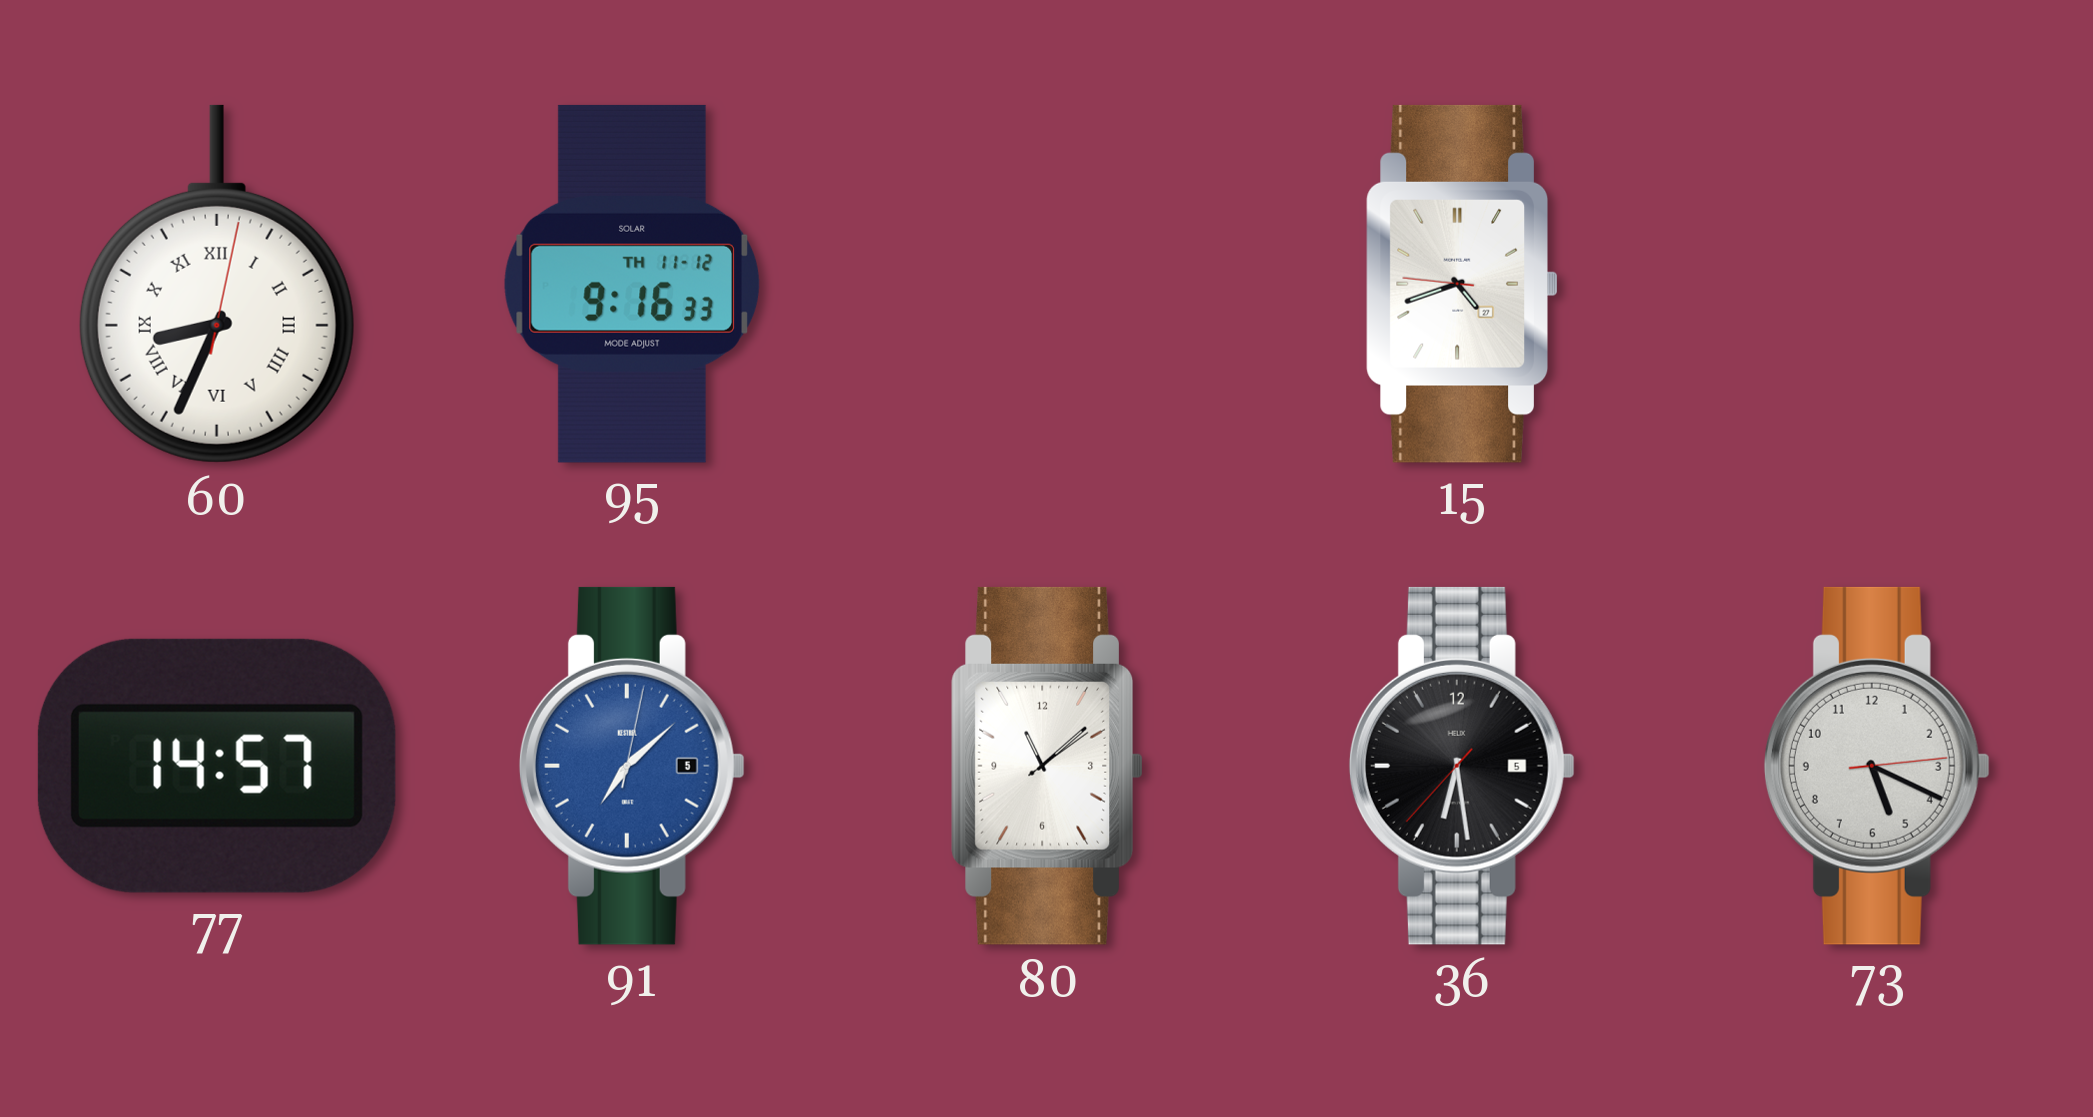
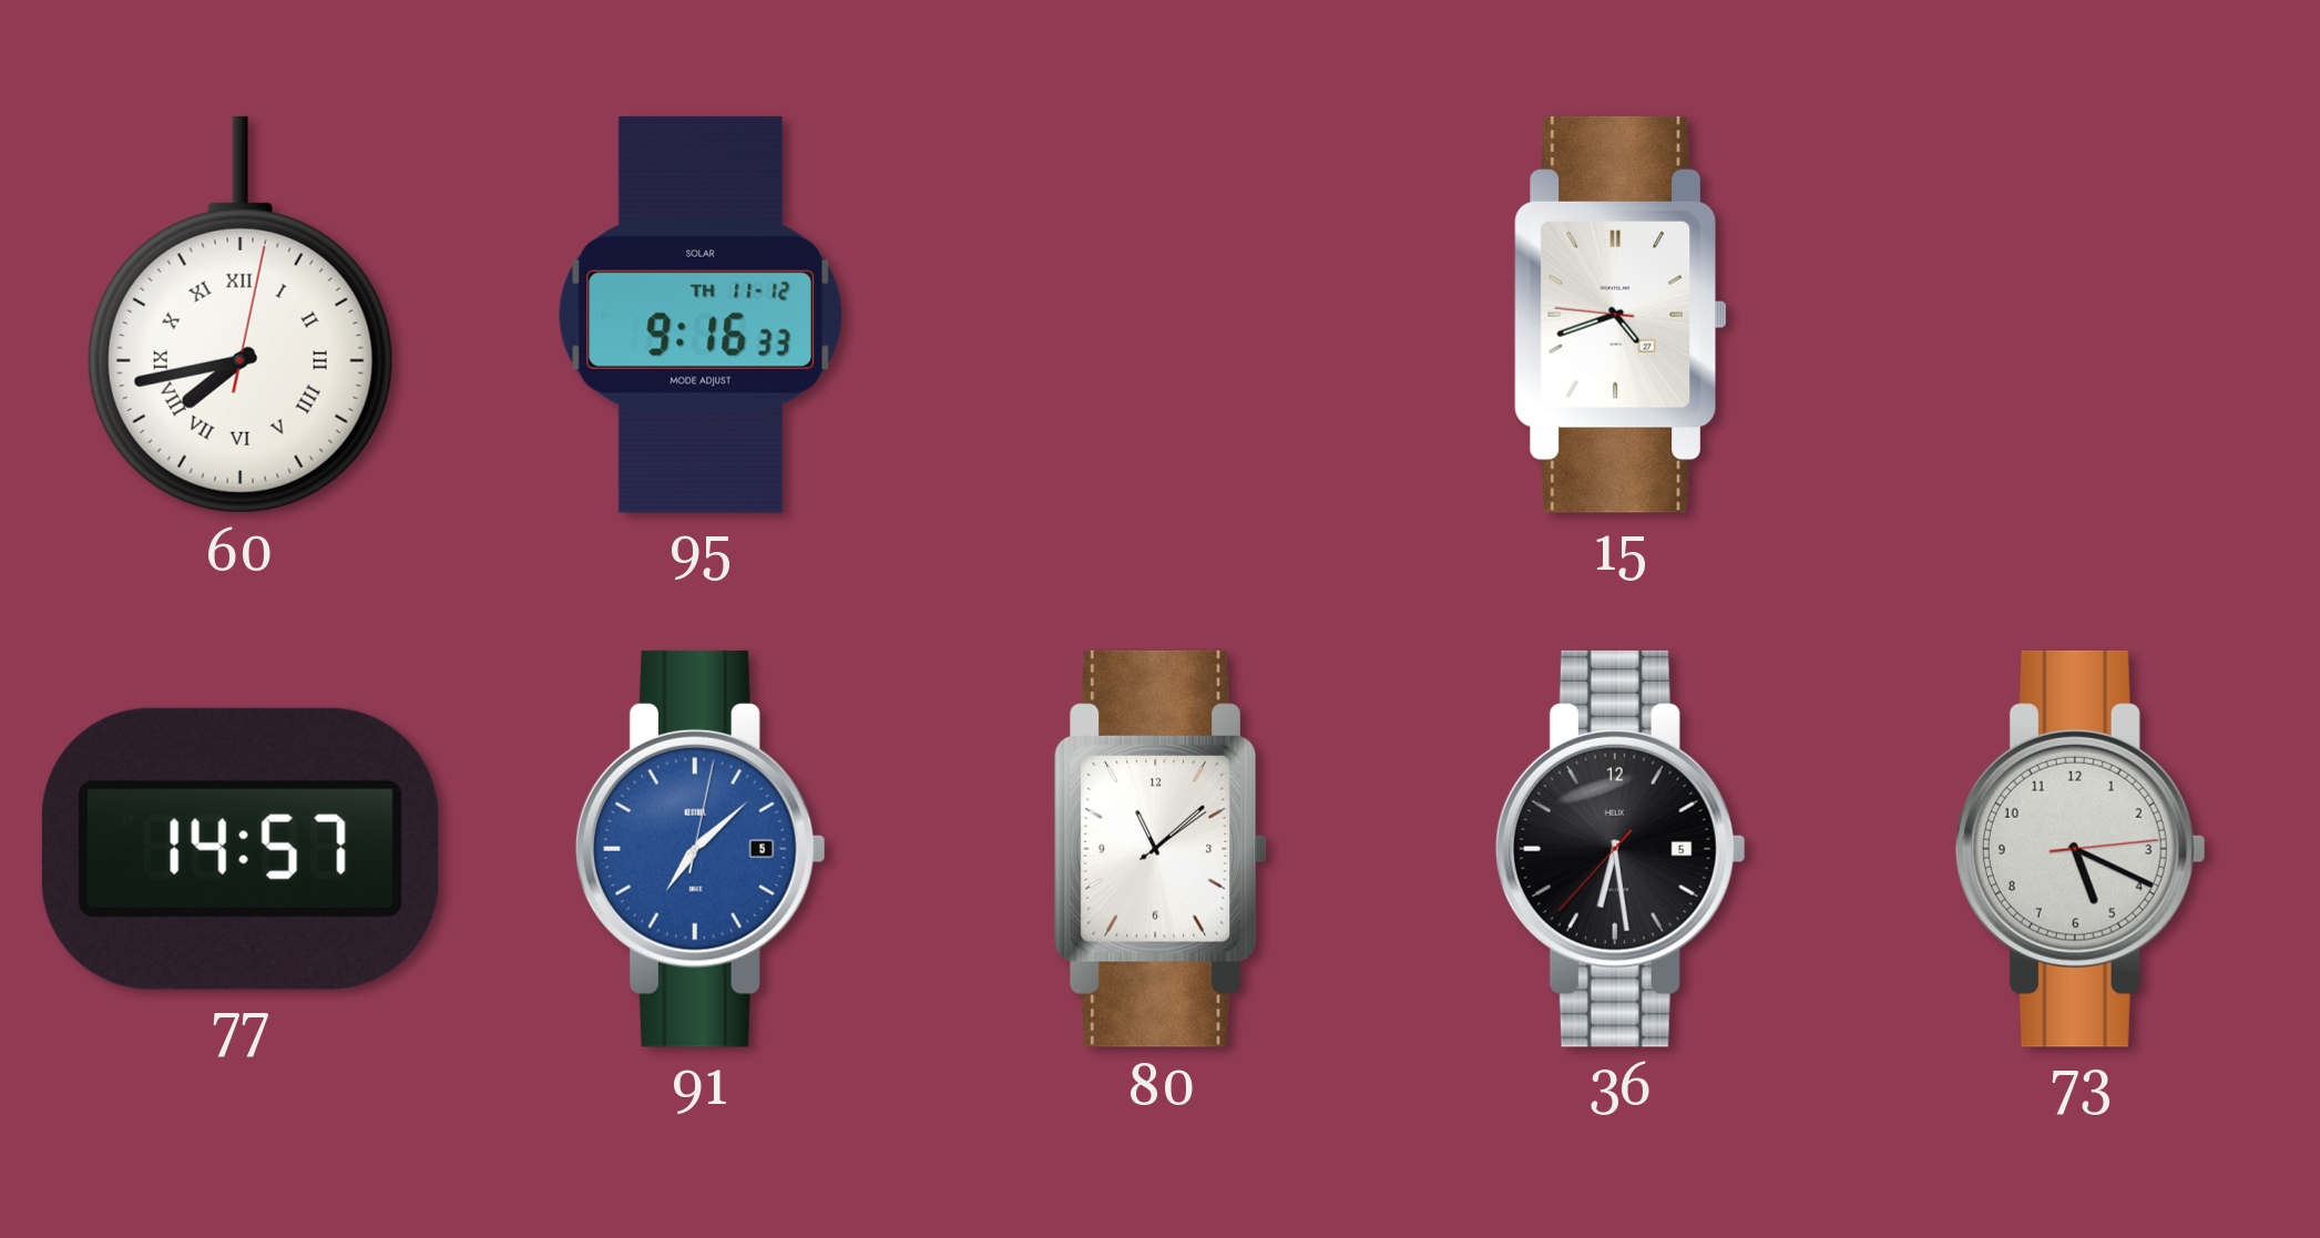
60: 8:34 -> 7:43
